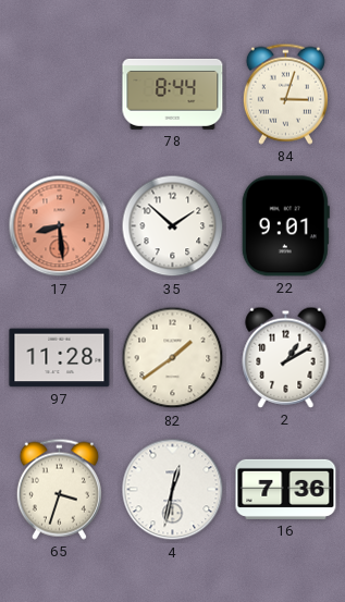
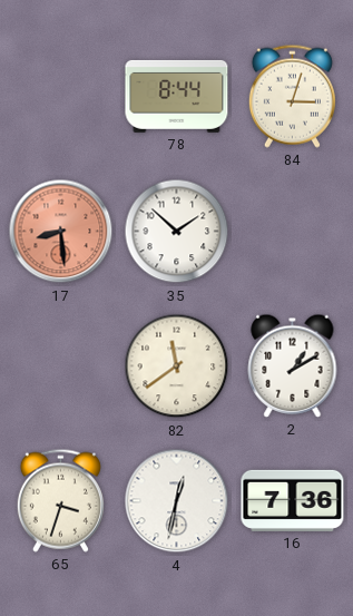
22: 9:01 -> none
97: 11:28 -> none
82: 1:39 -> 11:39
